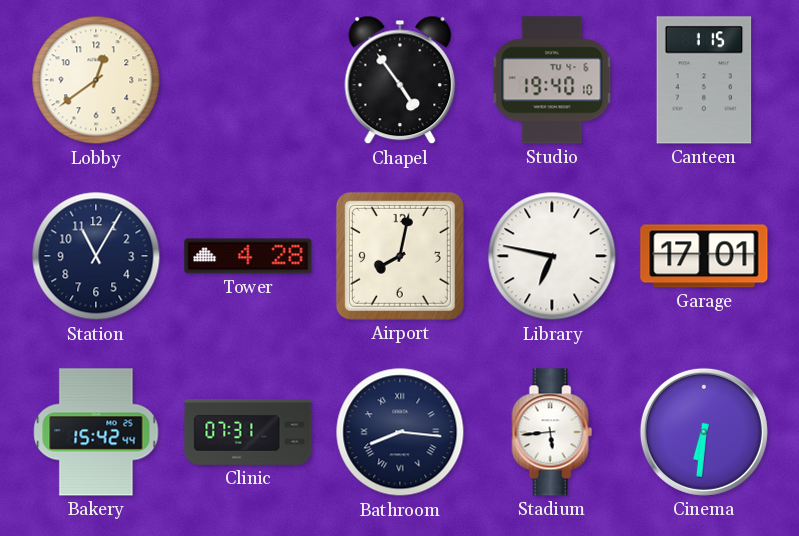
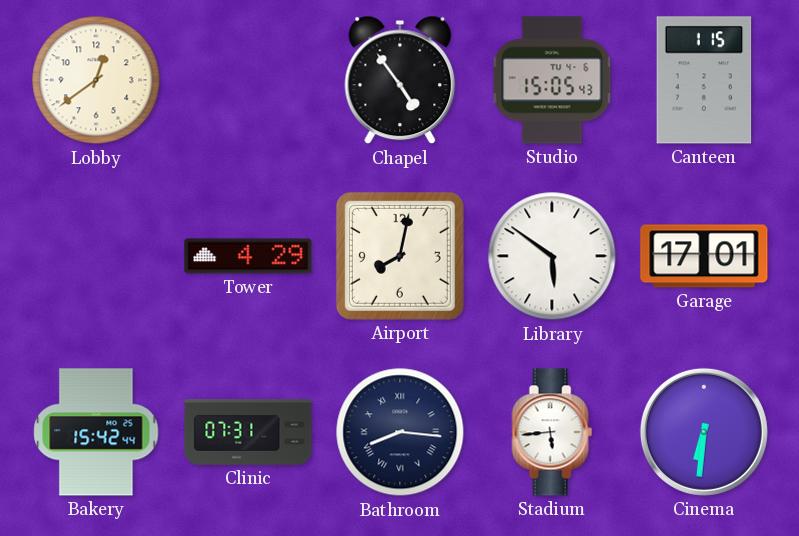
Studio: 19:40 -> 15:05
Station: 11:05 -> none
Tower: 4:28 -> 4:29
Library: 6:47 -> 5:51
